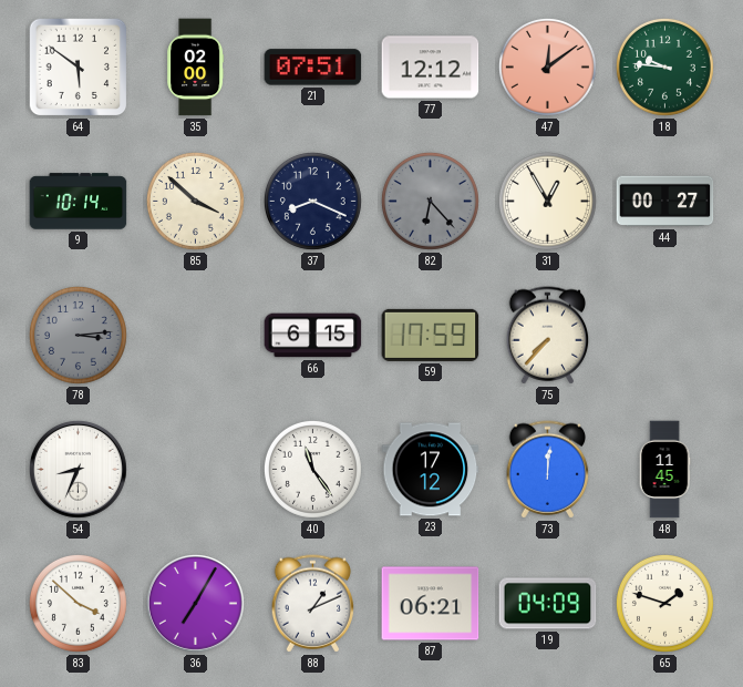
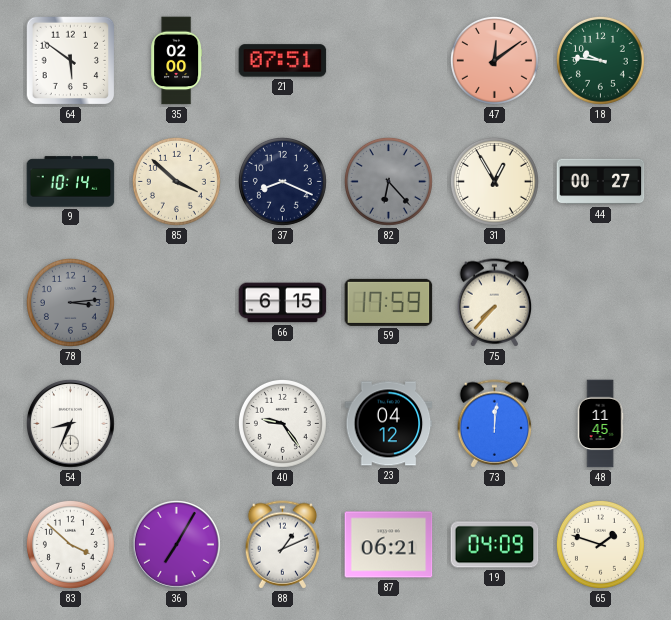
77: 12:12 -> none
40: 11:24 -> 9:24
23: 17:12 -> 04:12
